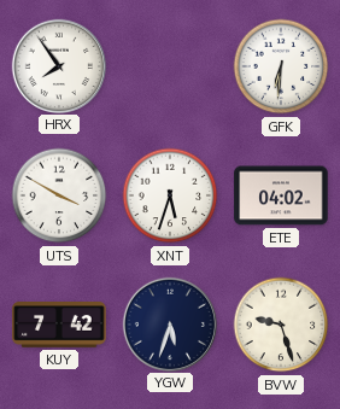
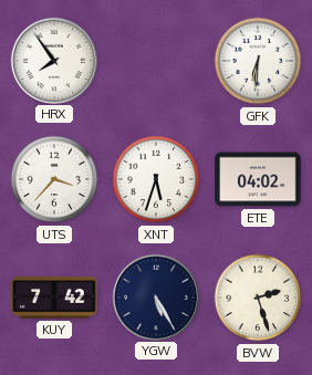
UTS: 3:50 -> 3:37
YGW: 5:33 -> 5:25
BVW: 9:27 -> 2:27
